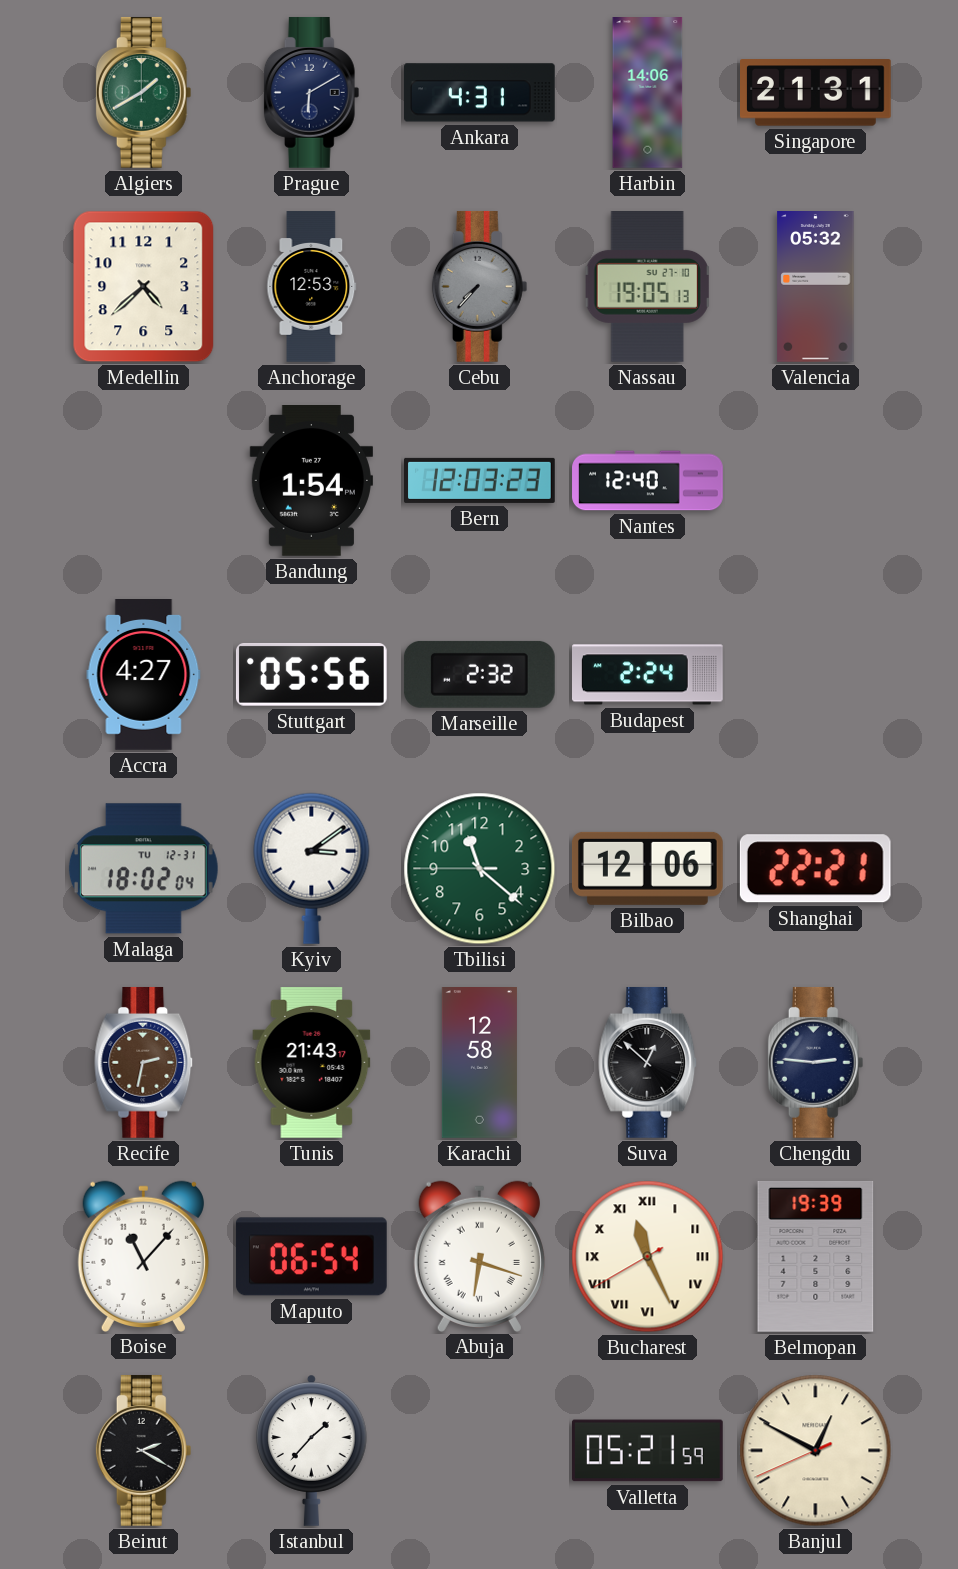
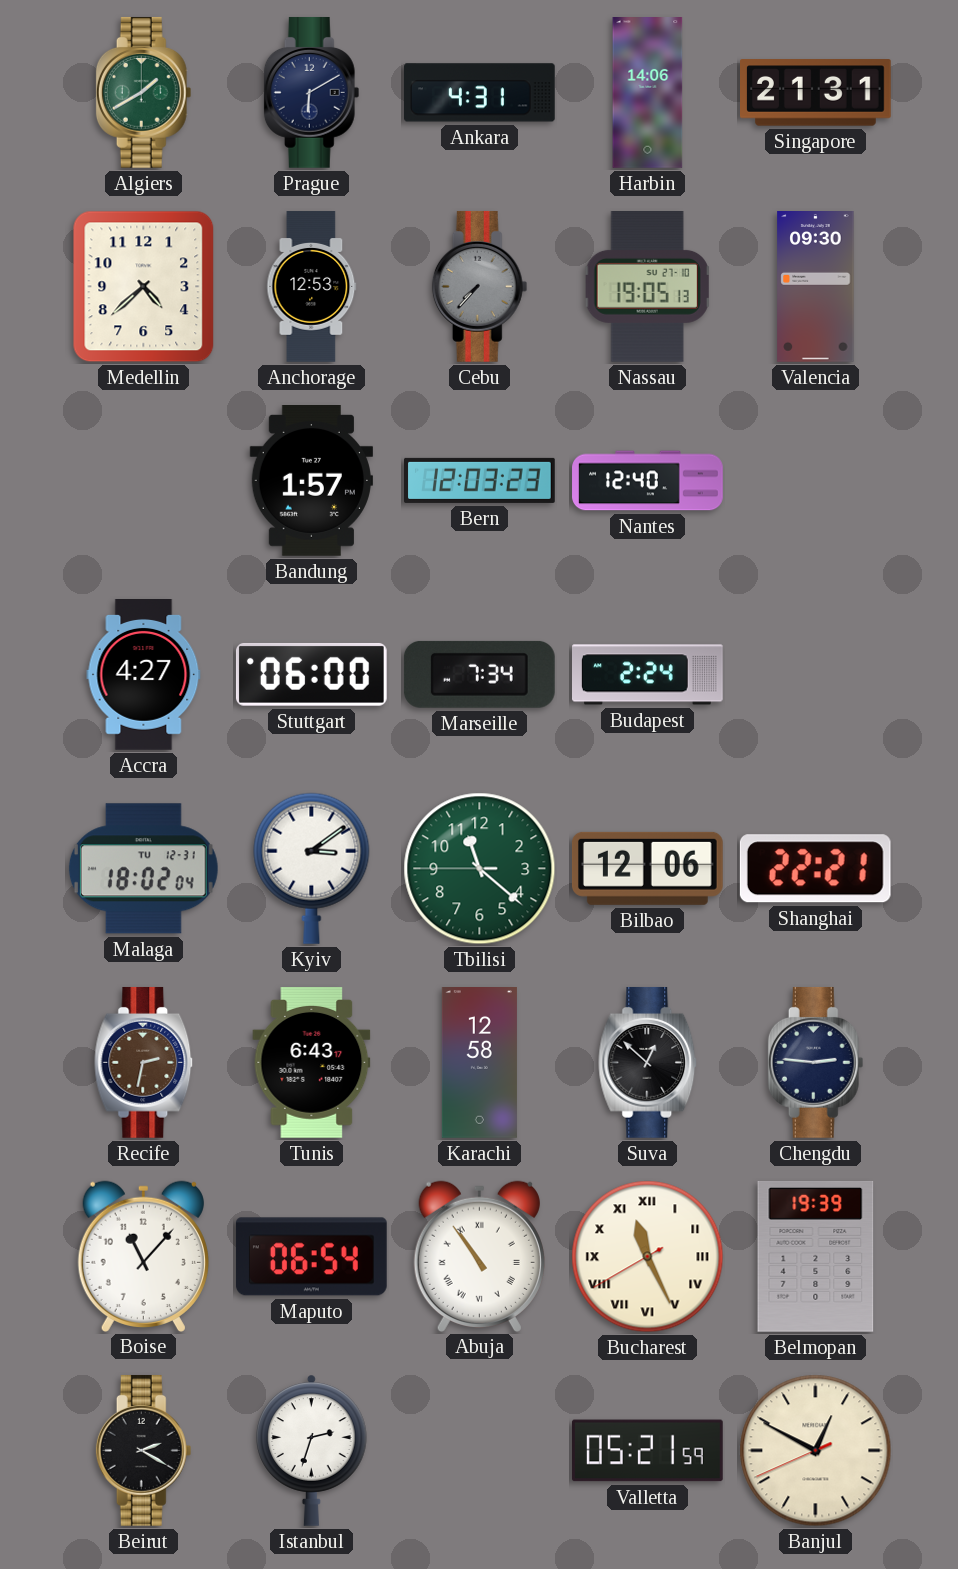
Valencia: 05:32 -> 09:30
Bandung: 1:54 -> 1:57
Stuttgart: 05:56 -> 06:00
Marseille: 2:32 -> 7:34
Tunis: 21:43 -> 6:43
Abuja: 6:18 -> 10:54
Istanbul: 1:37 -> 2:33
